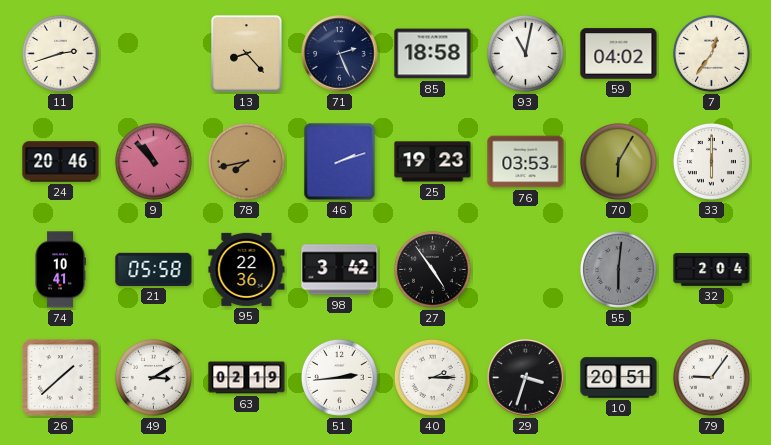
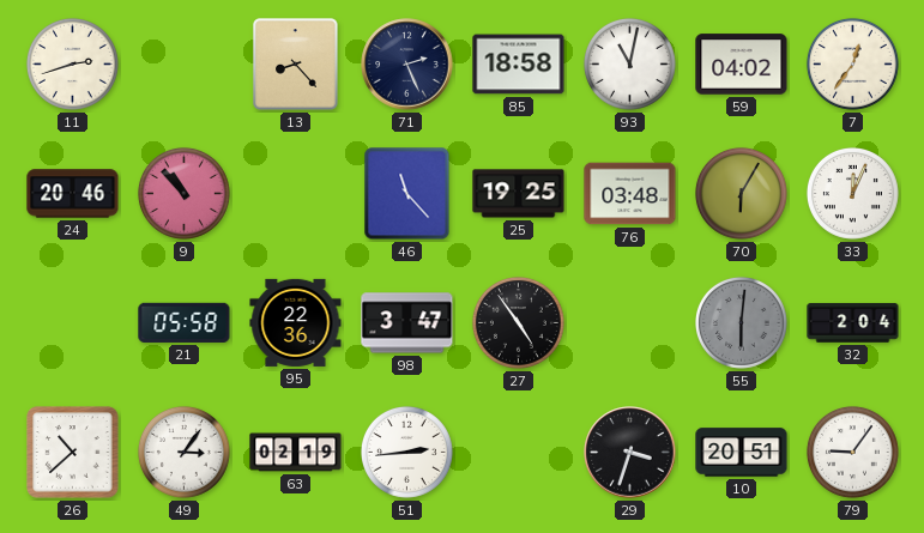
78: 7:43 -> none
46: 2:12 -> 11:23
25: 19:23 -> 19:25
76: 03:53 -> 03:48
33: 6:00 -> 12:04
74: 10:41 -> none
98: 3:42 -> 3:47
26: 1:38 -> 10:38
49: 3:10 -> 3:06
40: 2:15 -> none
